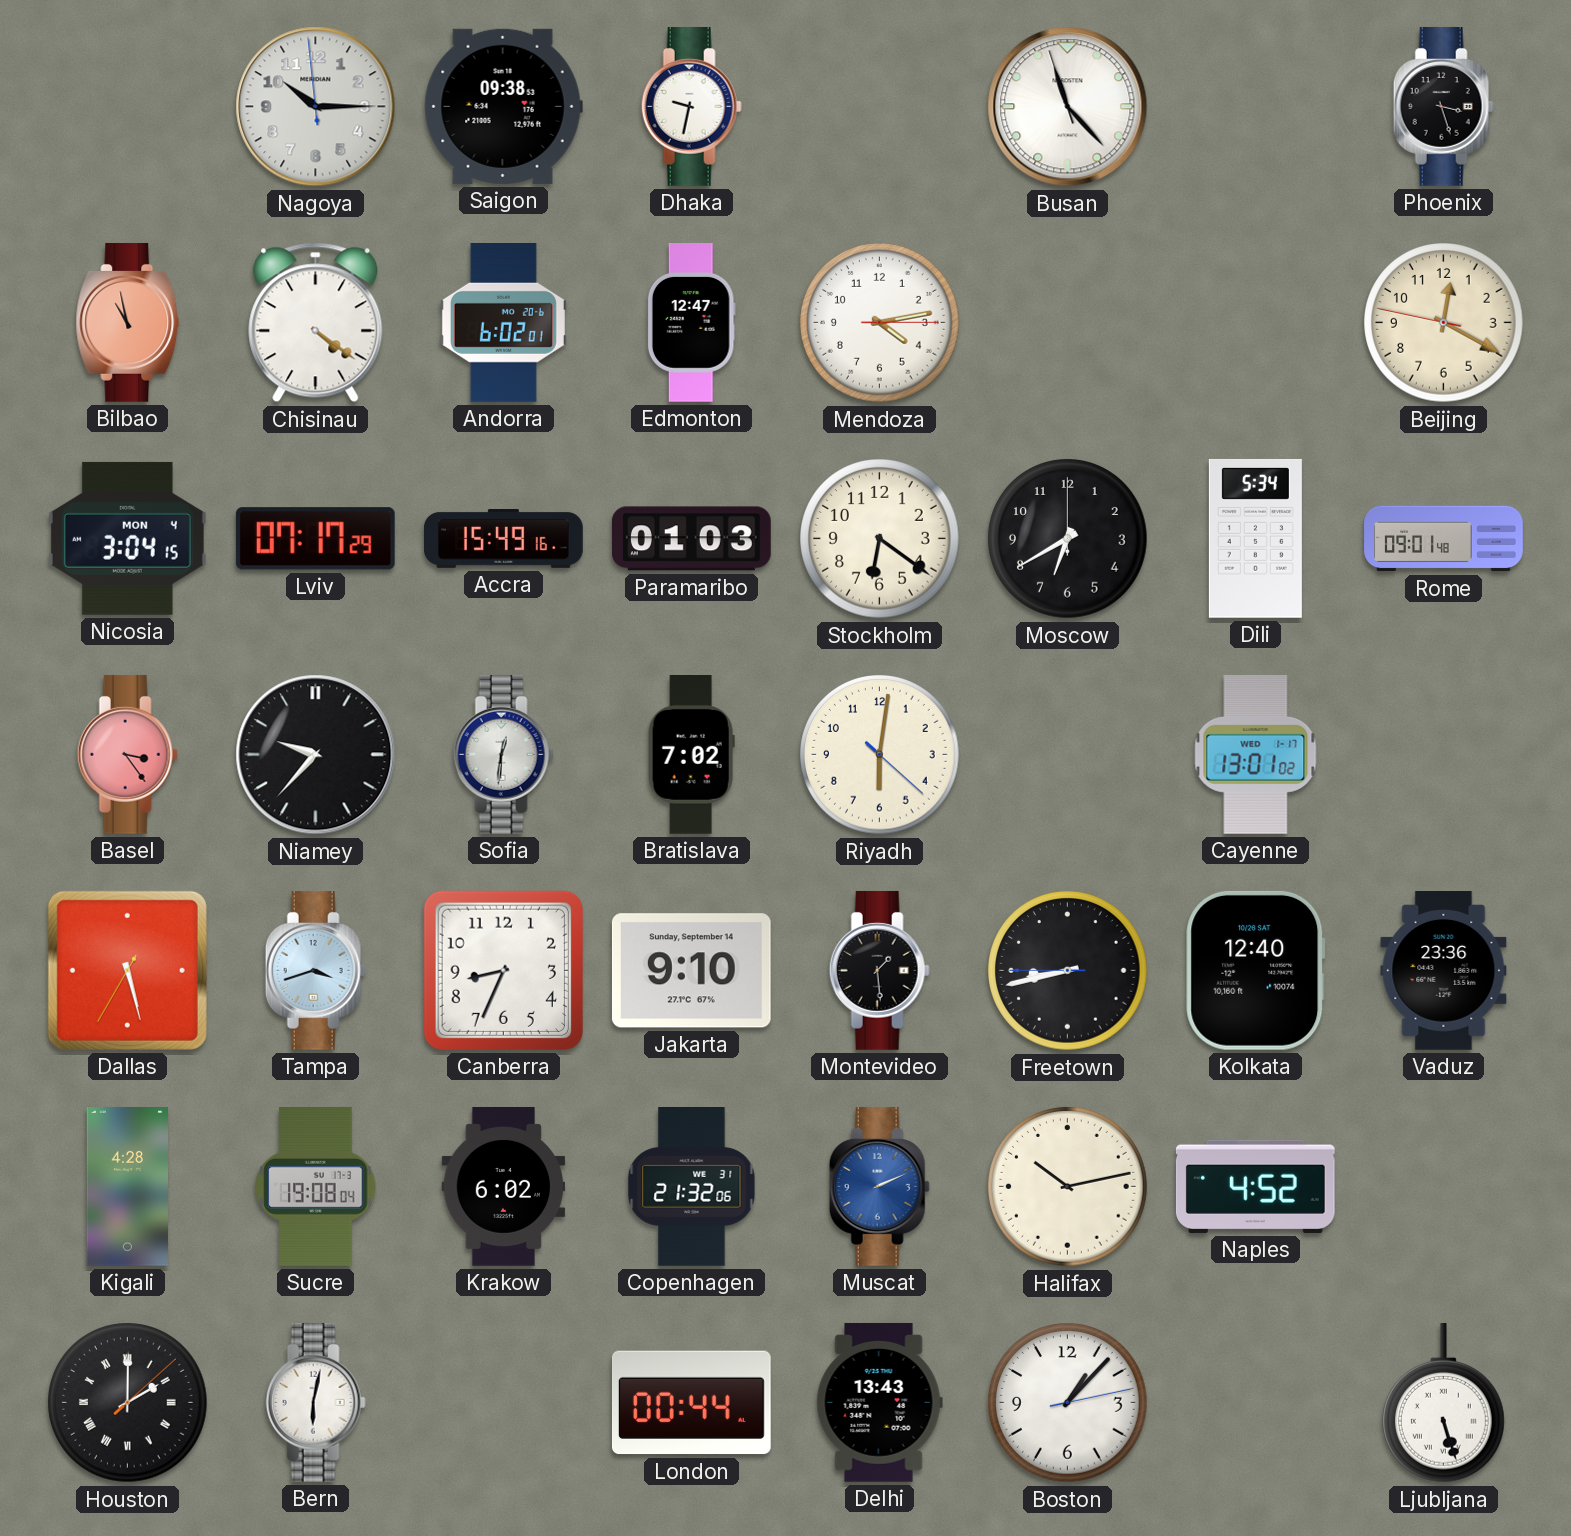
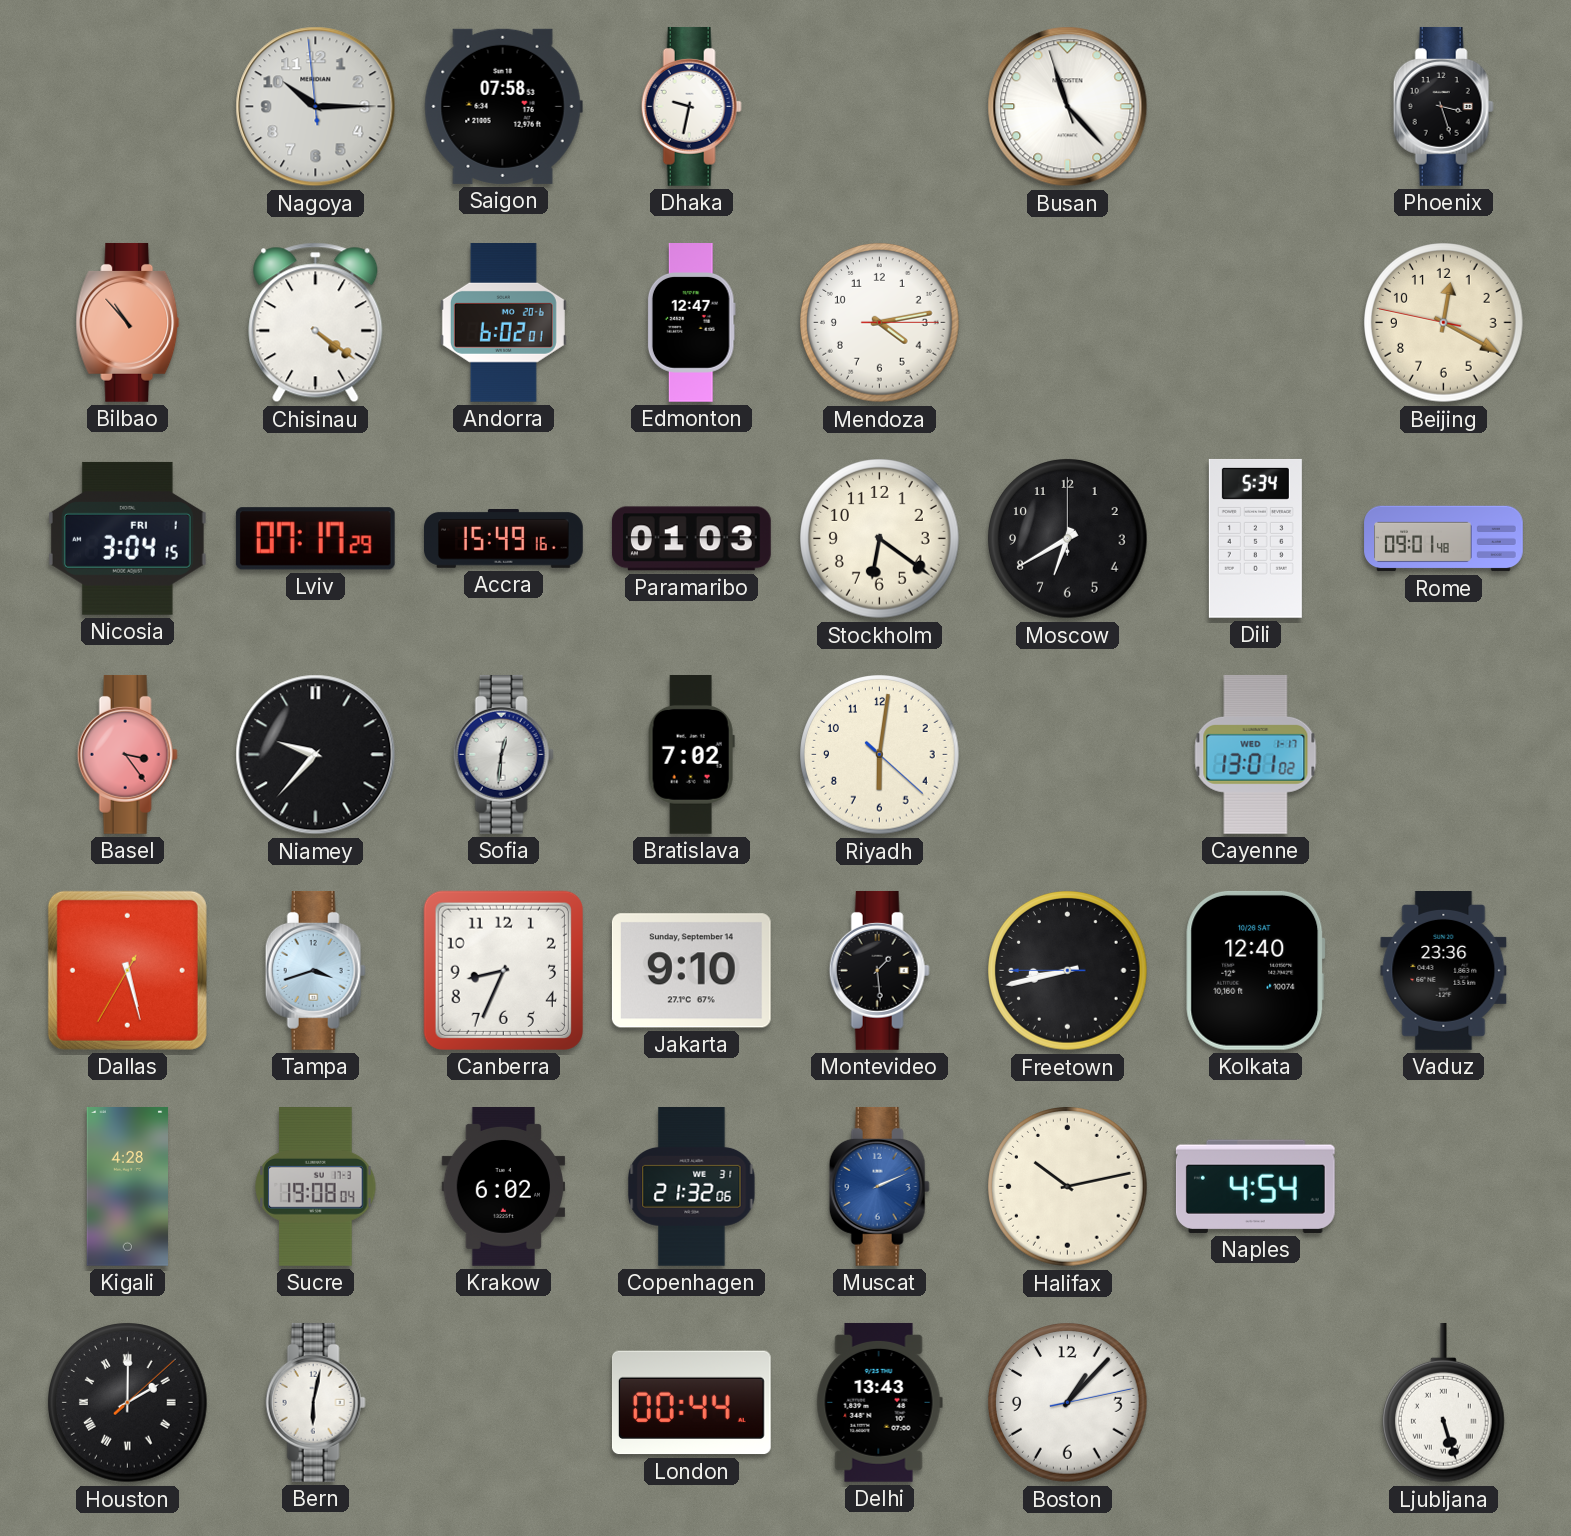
Saigon: 09:38 -> 07:58
Bilbao: 10:58 -> 10:53
Nicosia date: MON 4 -> FRI 1
Naples: 4:52 -> 4:54
